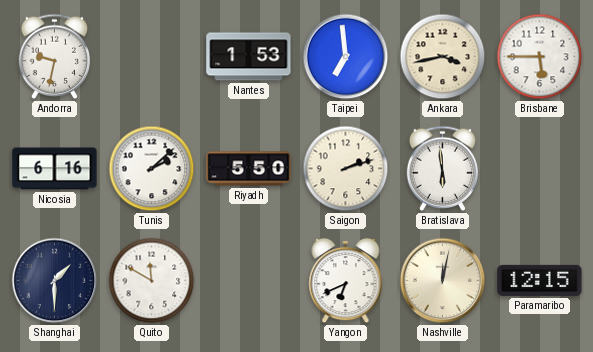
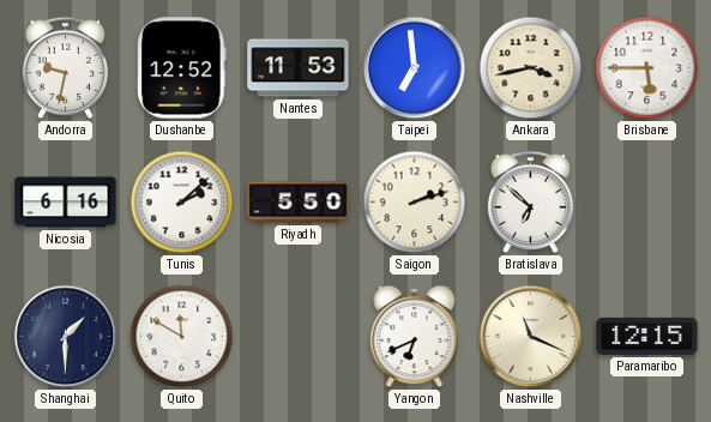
Dushanbe: none -> 12:52
Nantes: 1:53 -> 11:53
Bratislava: 5:59 -> 6:52
Nashville: 12:02 -> 11:19
